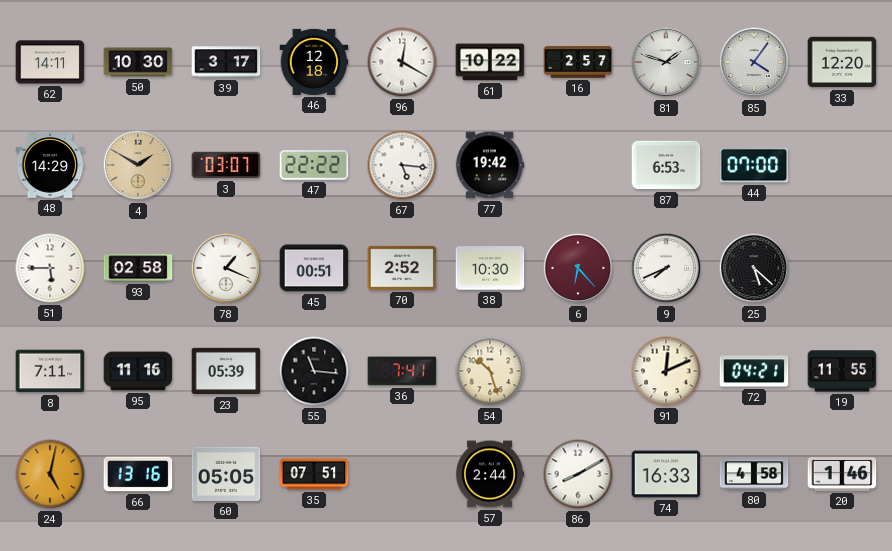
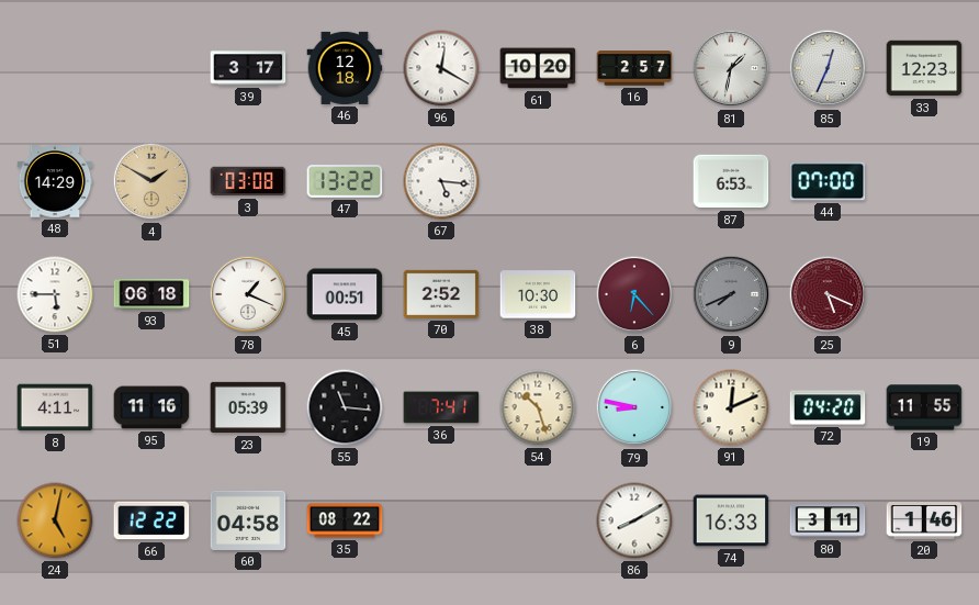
62: 14:11 -> none
50: 10:30 -> none
61: 10:22 -> 10:20
81: 1:48 -> 1:32
85: 4:06 -> 12:34
33: 12:20 -> 12:23
3: 03:07 -> 03:08
47: 22:22 -> 13:22
77: 19:42 -> none
93: 02:58 -> 06:18
9 dial: white -> grey
25: 5:22 -> 5:19
25 dial: black -> burgundy
8: 7:11 -> 4:11
79: none -> 8:47
72: 04:21 -> 04:20
66: 13:16 -> 12:22
60: 05:05 -> 04:58
35: 07:51 -> 08:22
57: 2:44 -> none
80: 4:58 -> 3:11
